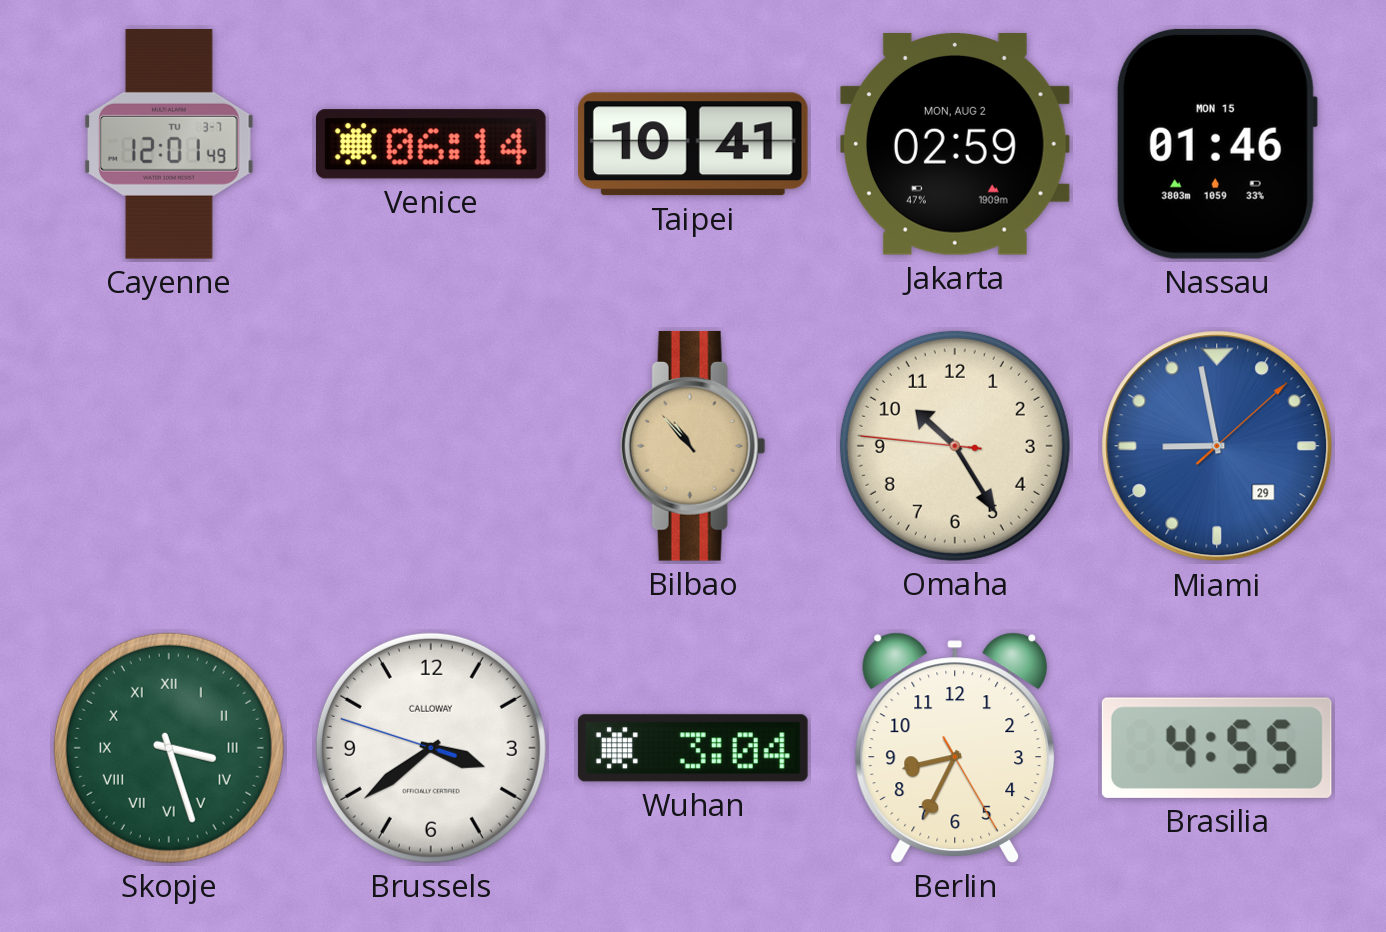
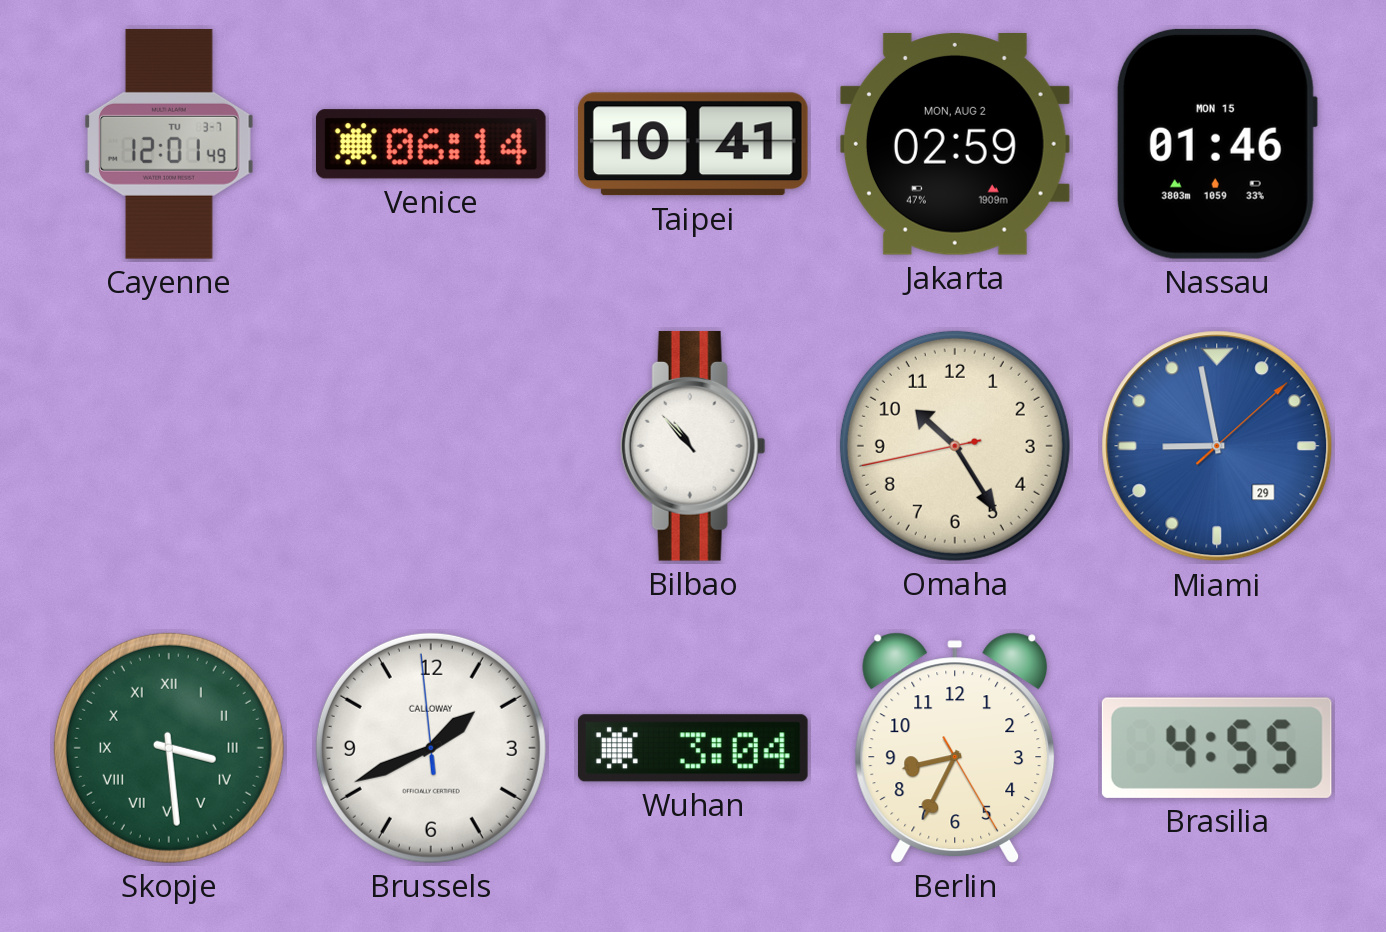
Bilbao dial: champagne -> white
Omaha: 10:24:46 -> 10:24:43
Skopje: 3:27 -> 3:29
Brussels: 3:38 -> 1:40
